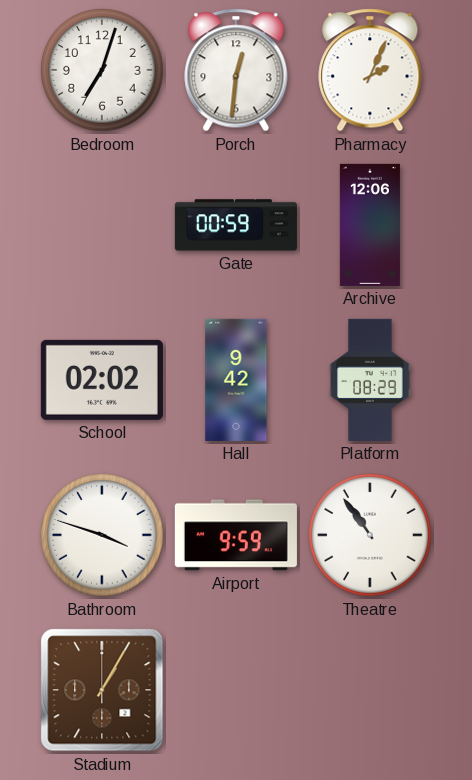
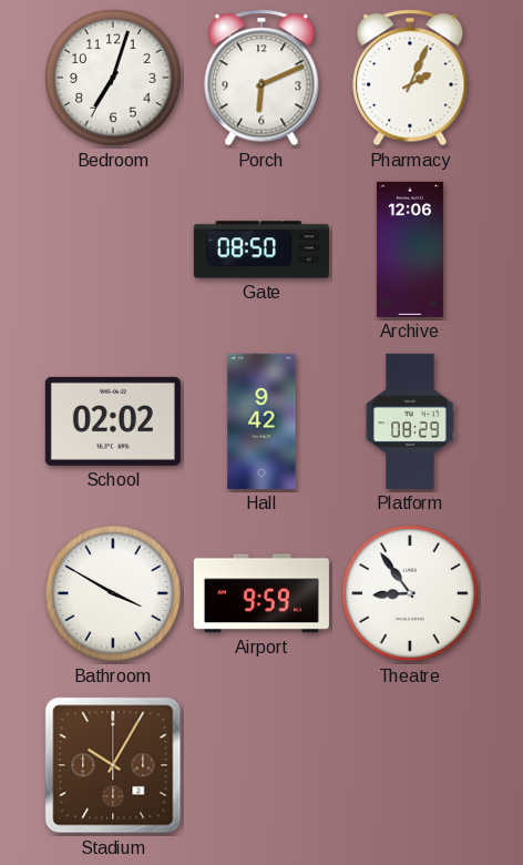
Porch: 12:31 -> 6:11
Gate: 00:59 -> 08:50
Bathroom: 3:48 -> 3:50
Theatre: 10:54 -> 8:54
Stadium: 1:05 -> 10:05
